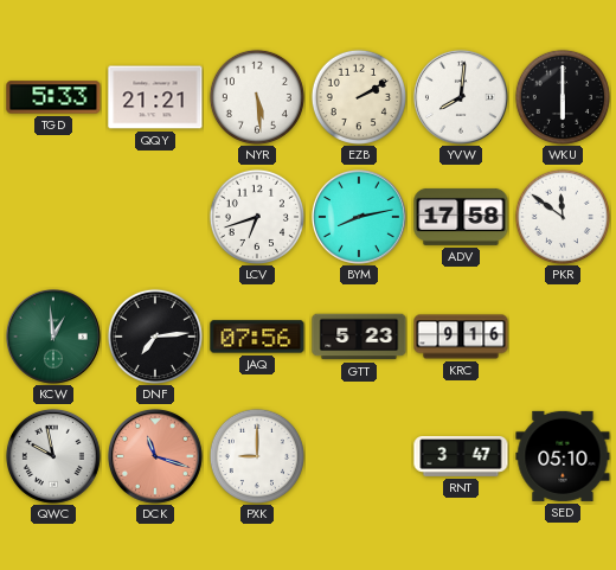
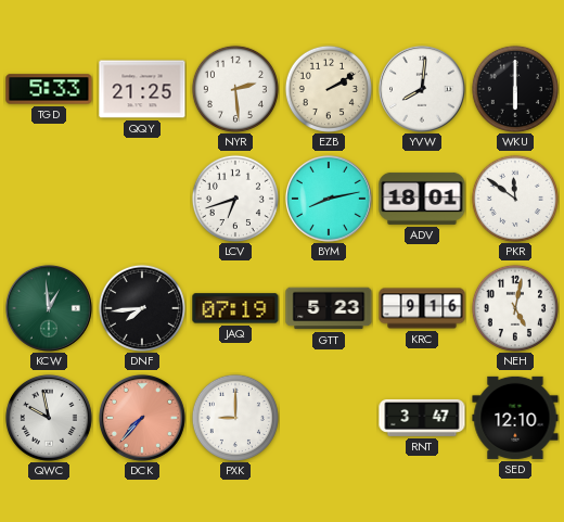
QQY: 21:21 -> 21:25
NYR: 5:29 -> 2:29
ADV: 17:58 -> 18:01
DNF: 7:14 -> 7:44
JAQ: 07:56 -> 07:19
NEH: none -> 5:02
DCK: 11:18 -> 7:37
SED: 05:10 -> 12:10
